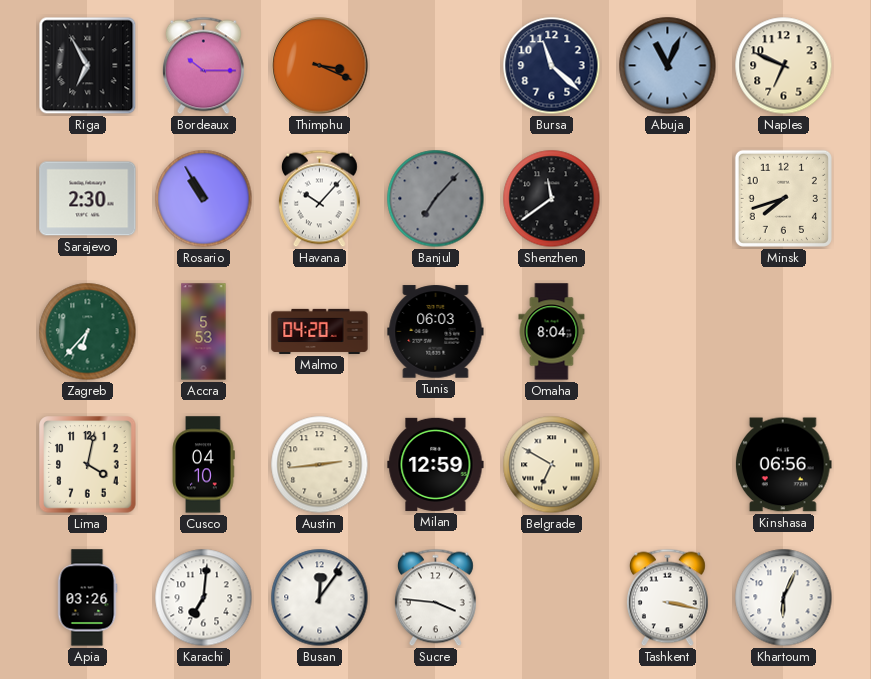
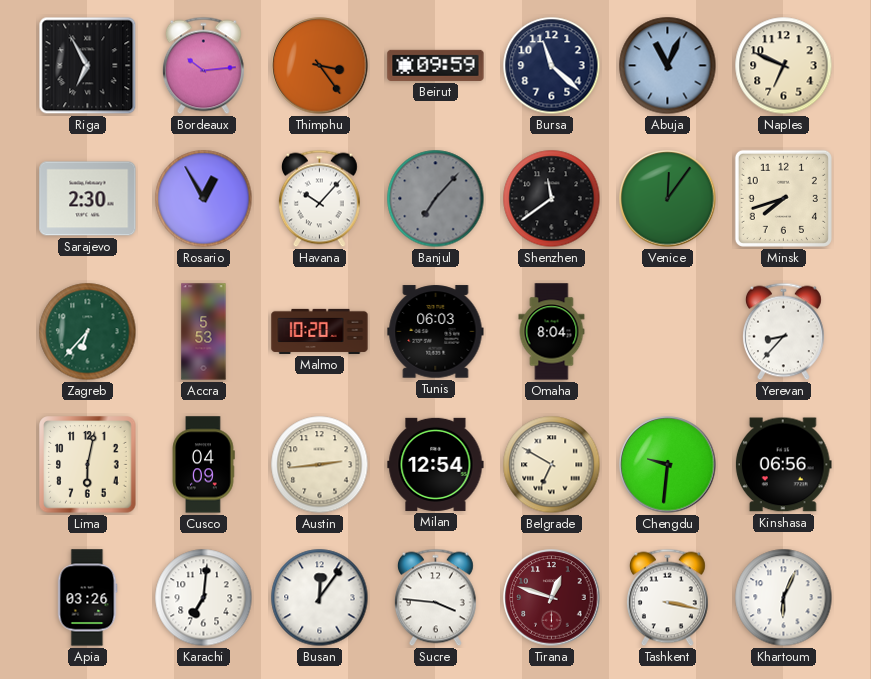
Bordeaux: 10:15 -> 10:14
Thimphu: 3:19 -> 3:24
Beirut: none -> 09:59
Rosario: 10:55 -> 12:55
Venice: none -> 12:06
Malmo: 04:20 -> 10:20
Yerevan: none -> 8:37
Lima: 4:02 -> 6:02
Cusco: 04:10 -> 04:09
Milan: 12:59 -> 12:54
Chengdu: none -> 9:31
Tirana: none -> 12:48
